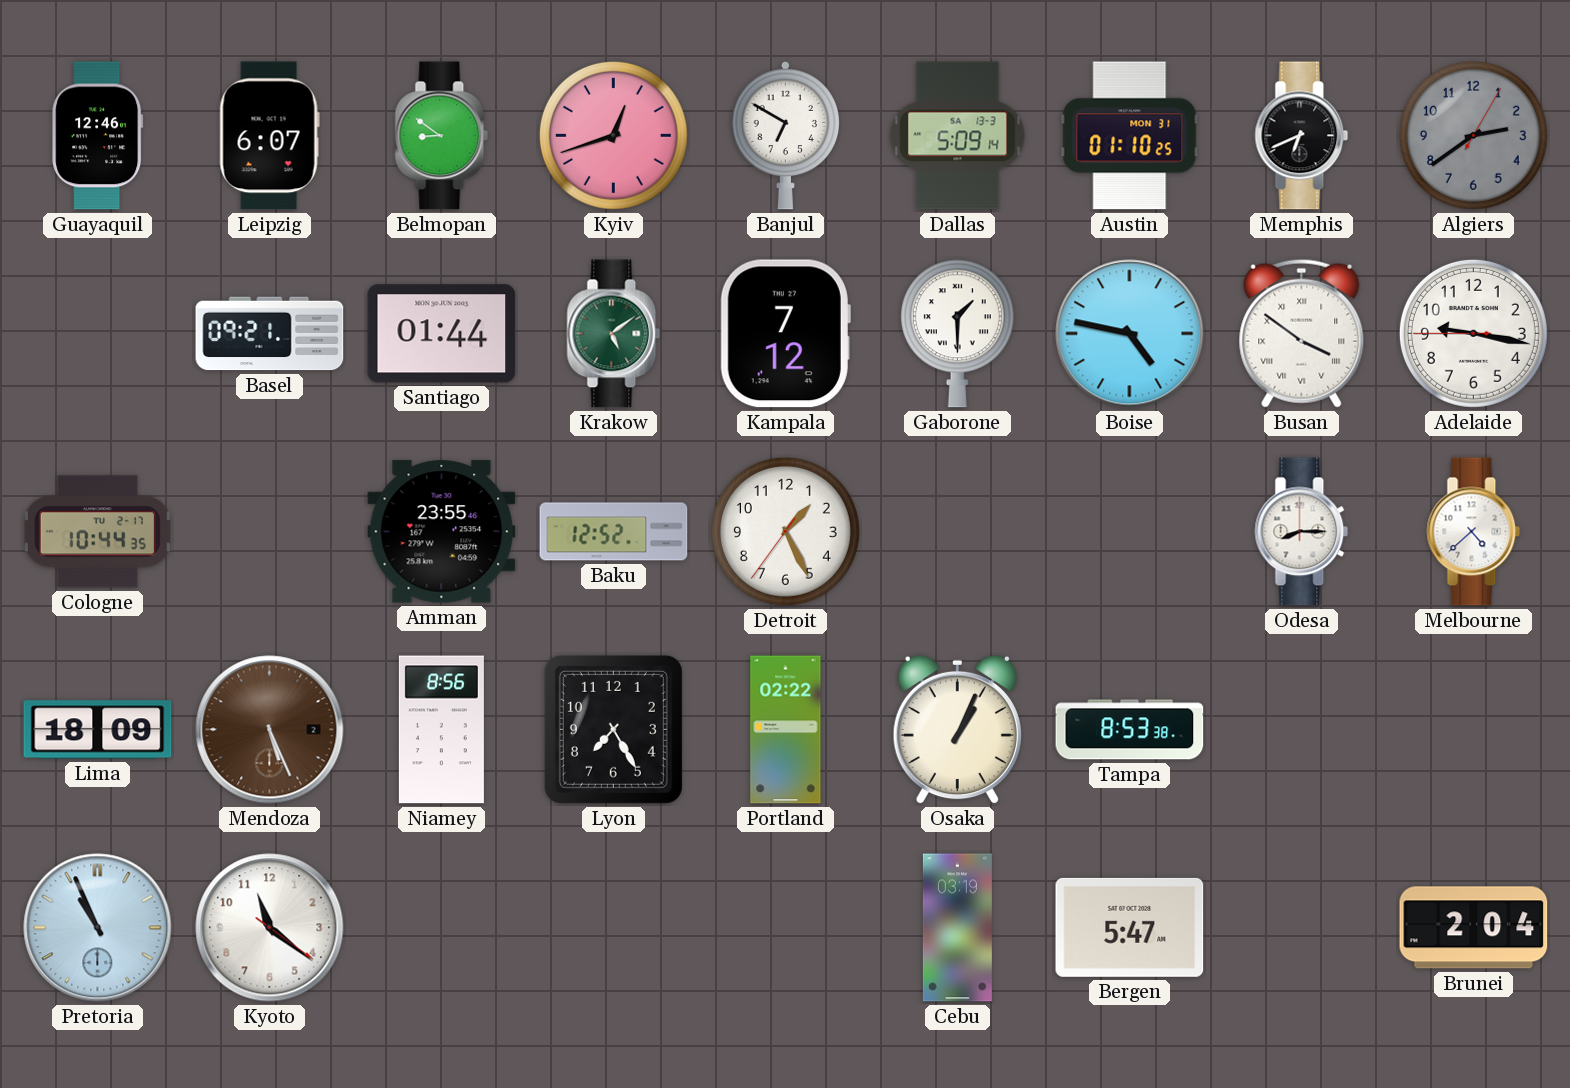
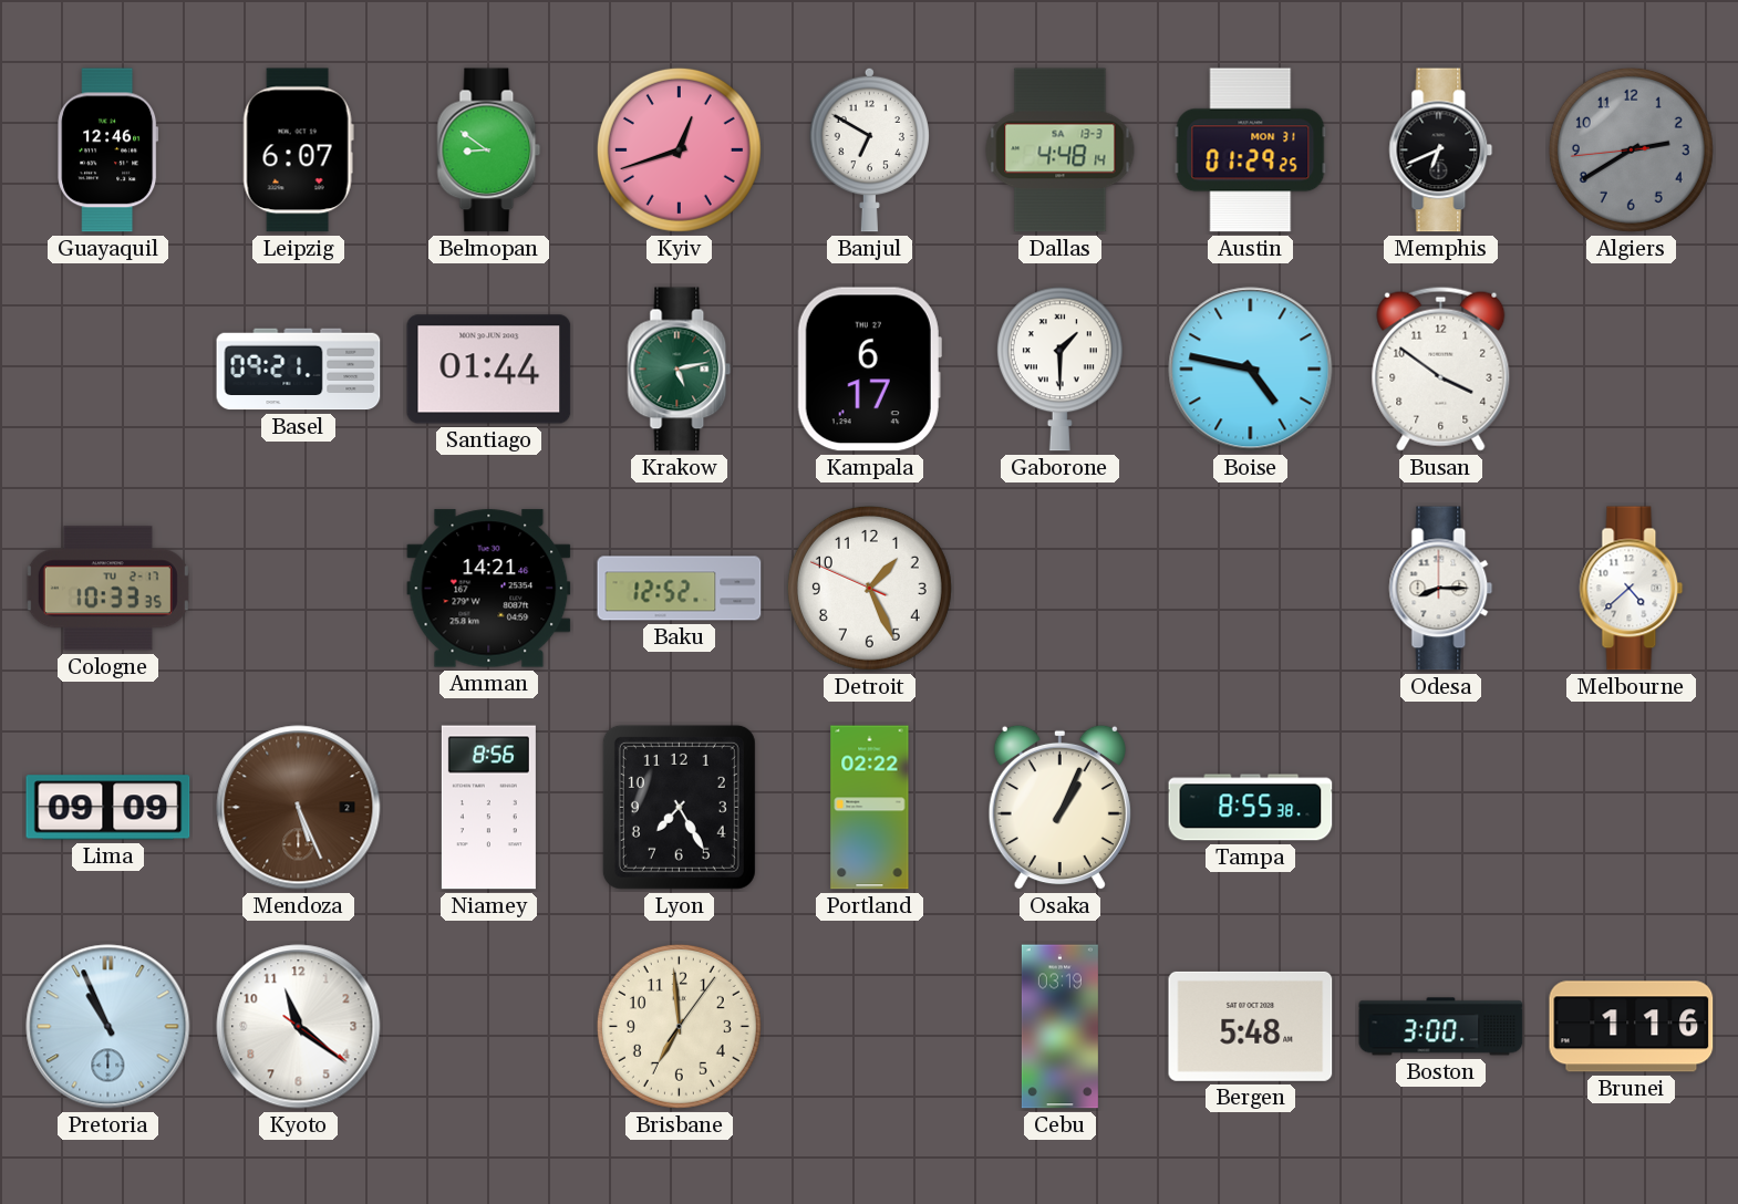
Dallas: 5:09 -> 4:48
Austin: 01:10 -> 01:29
Algiers: 2:39:05 -> 2:39:44
Krakow: 5:09 -> 5:13
Kampala: 7:12 -> 6:17
Busan numerals: Roman -> Arabic
Adelaide: 9:16 -> none
Cologne: 10:44 -> 10:33
Amman: 23:55 -> 14:21
Detroit: 1:25:36 -> 1:25:49
Lima: 18:09 -> 09:09
Tampa: 8:53 -> 8:55
Brisbane: none -> 6:59
Bergen: 5:47 -> 5:48
Boston: none -> 3:00
Brunei: 2:04 -> 1:16
